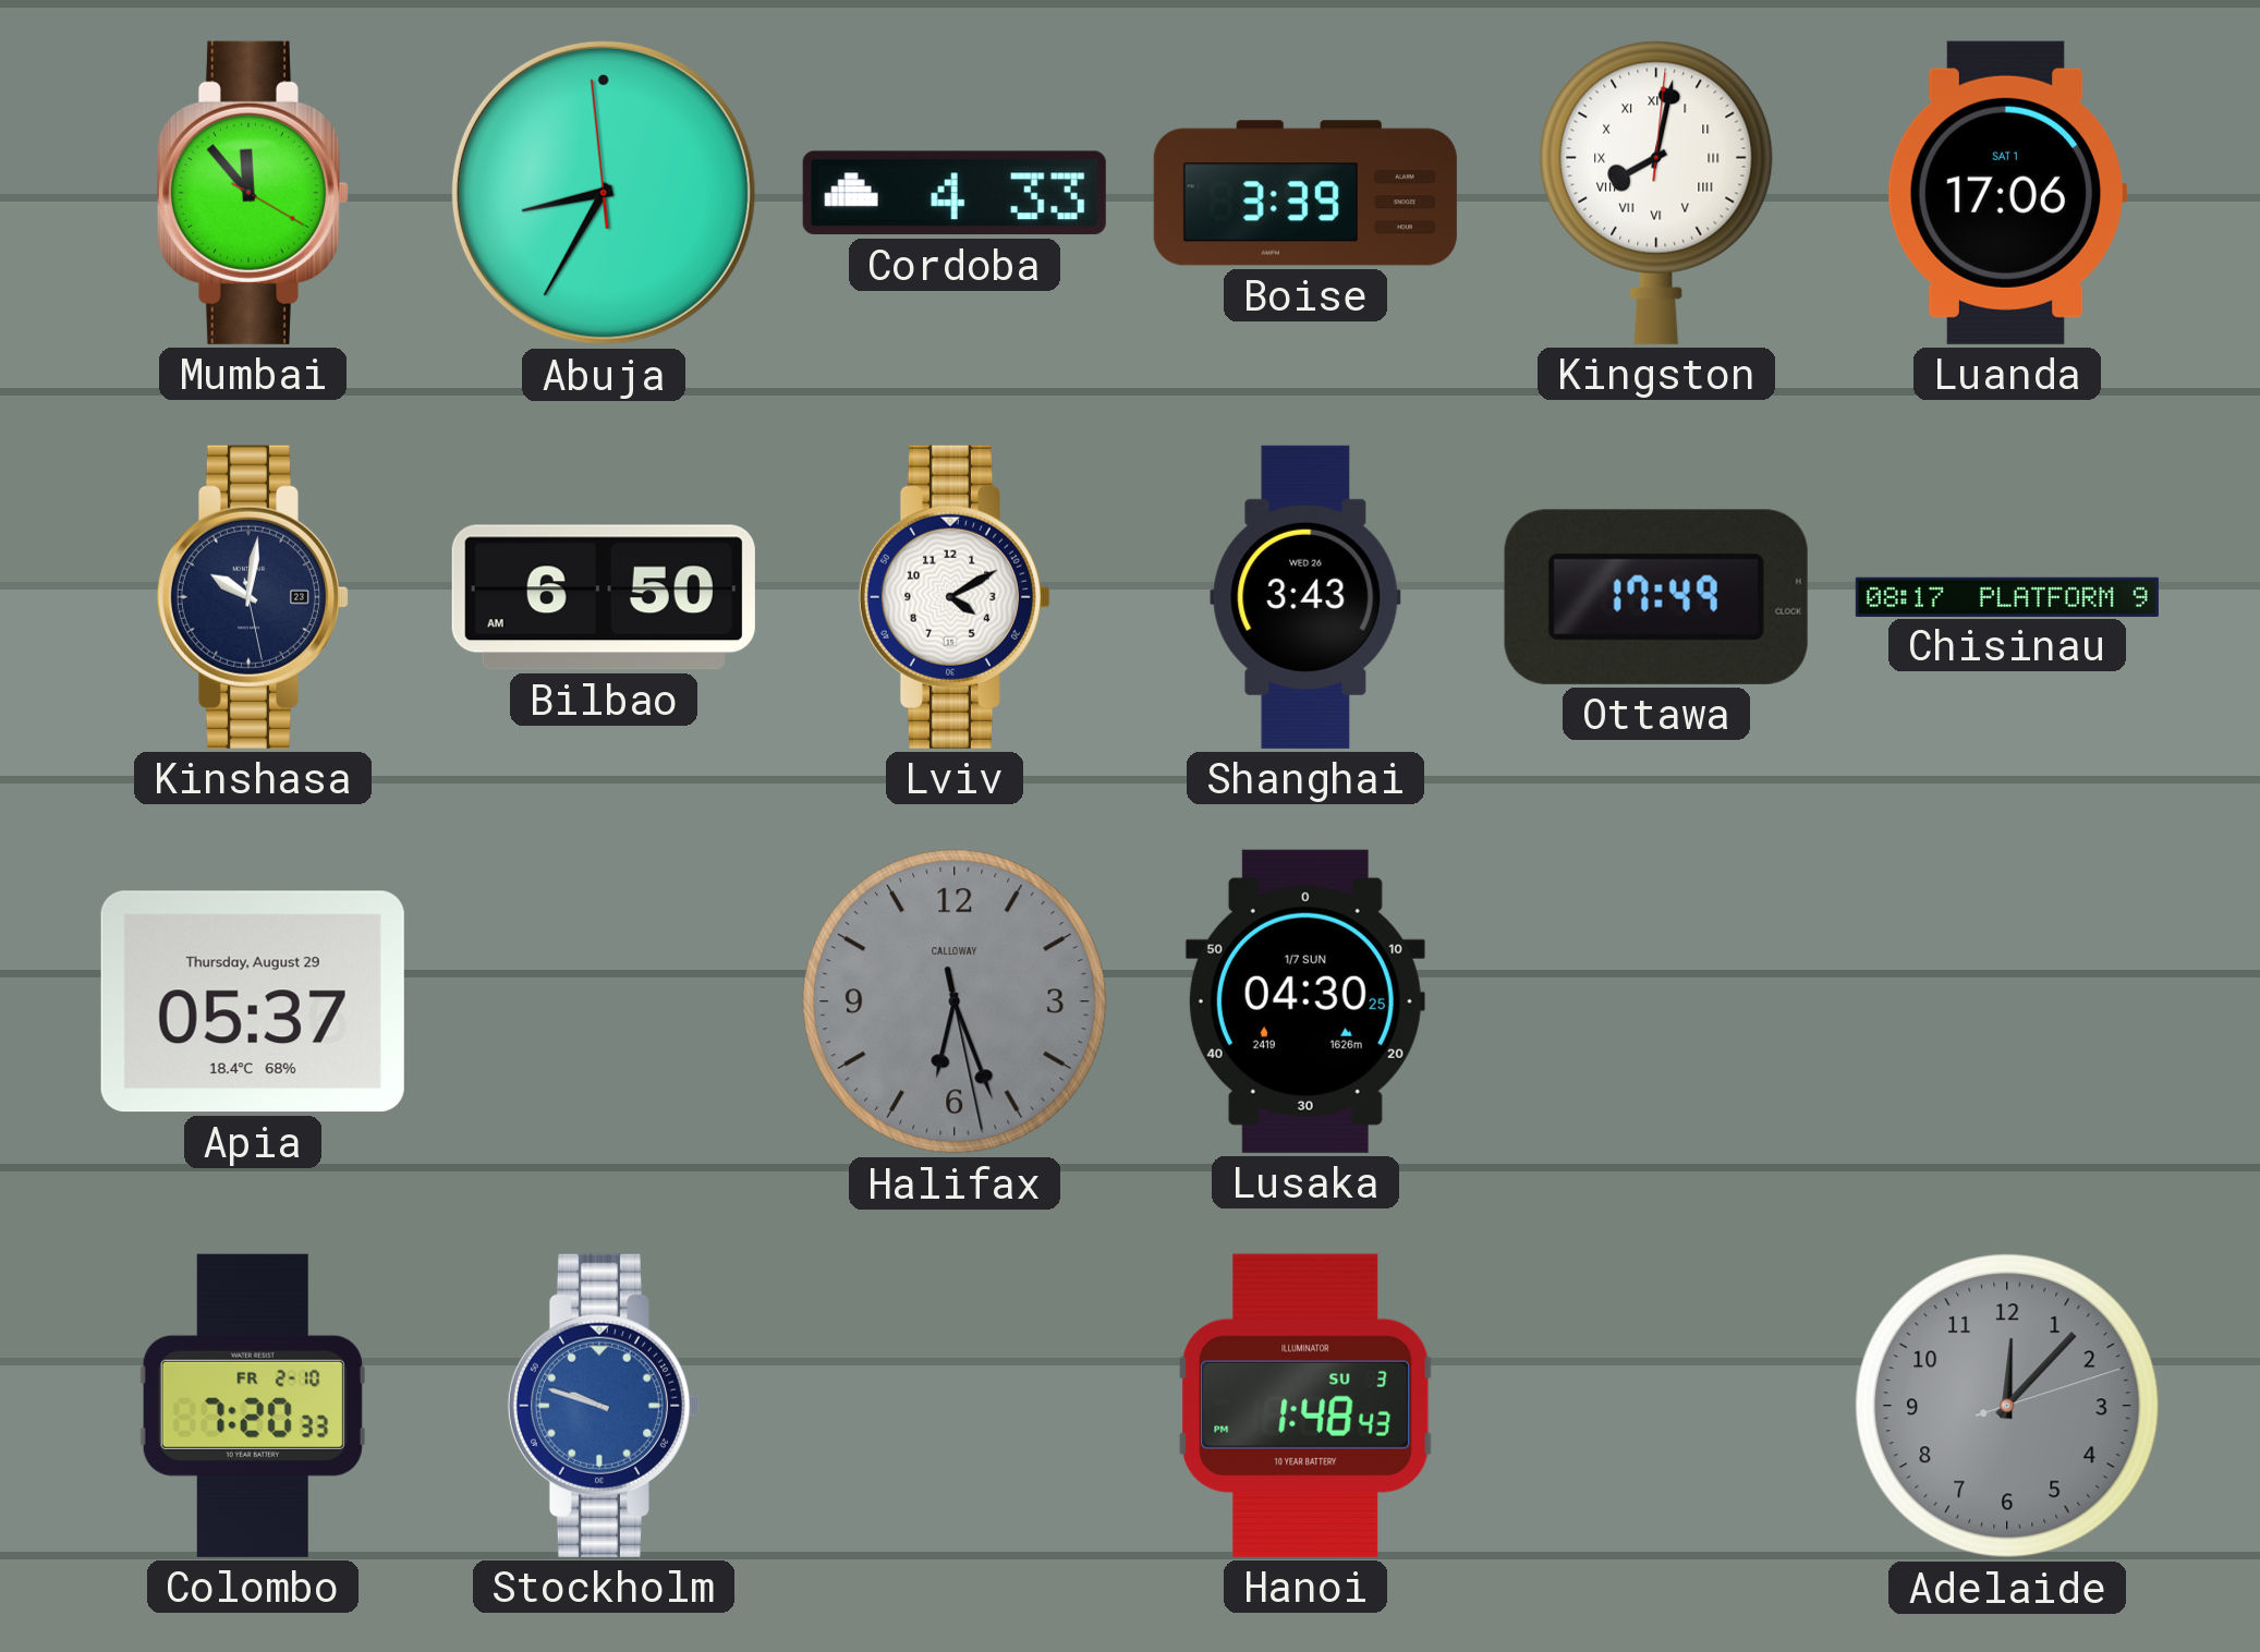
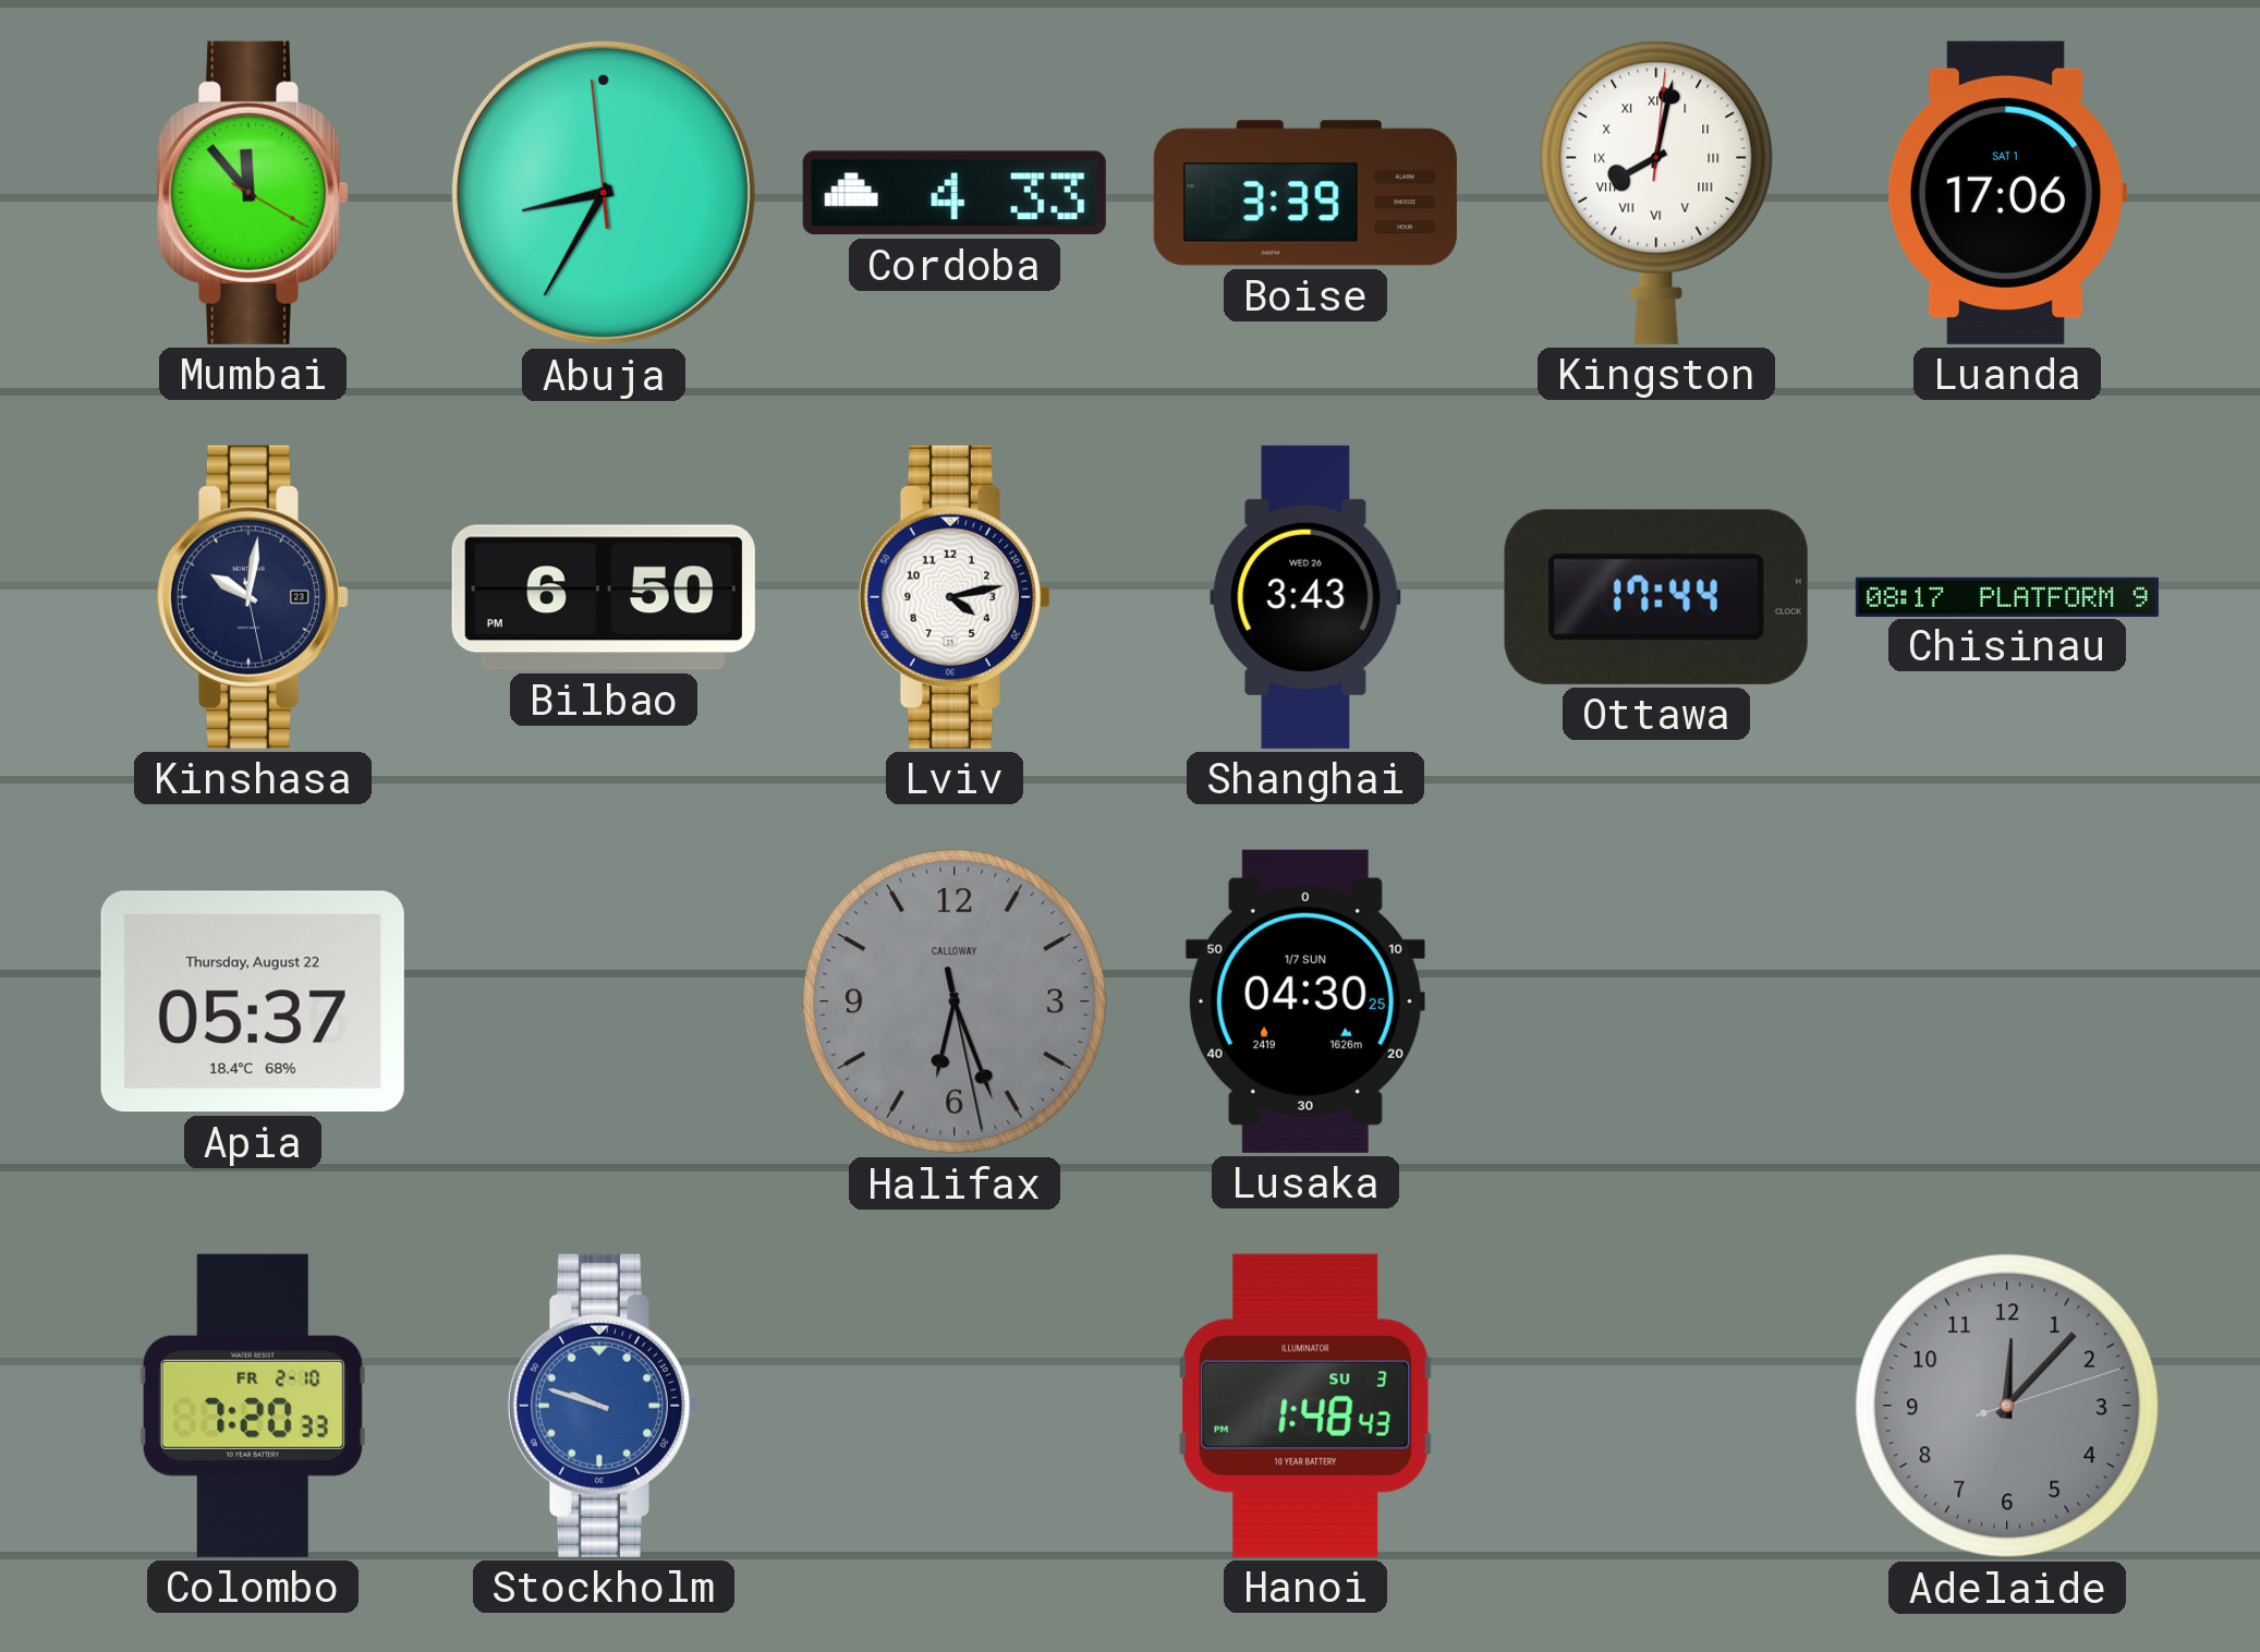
Bilbao: 6:50 AM -> 6:50 PM
Lviv: 4:10 -> 4:13
Ottawa: 17:49 -> 17:44
Apia date: Thursday, August 29 -> Thursday, August 22
